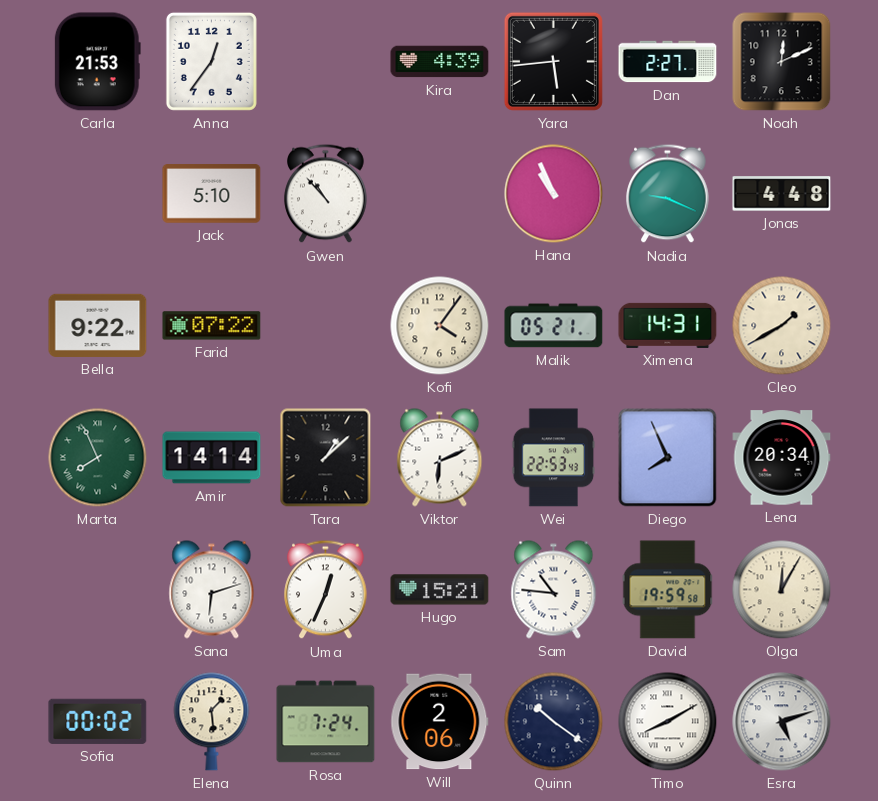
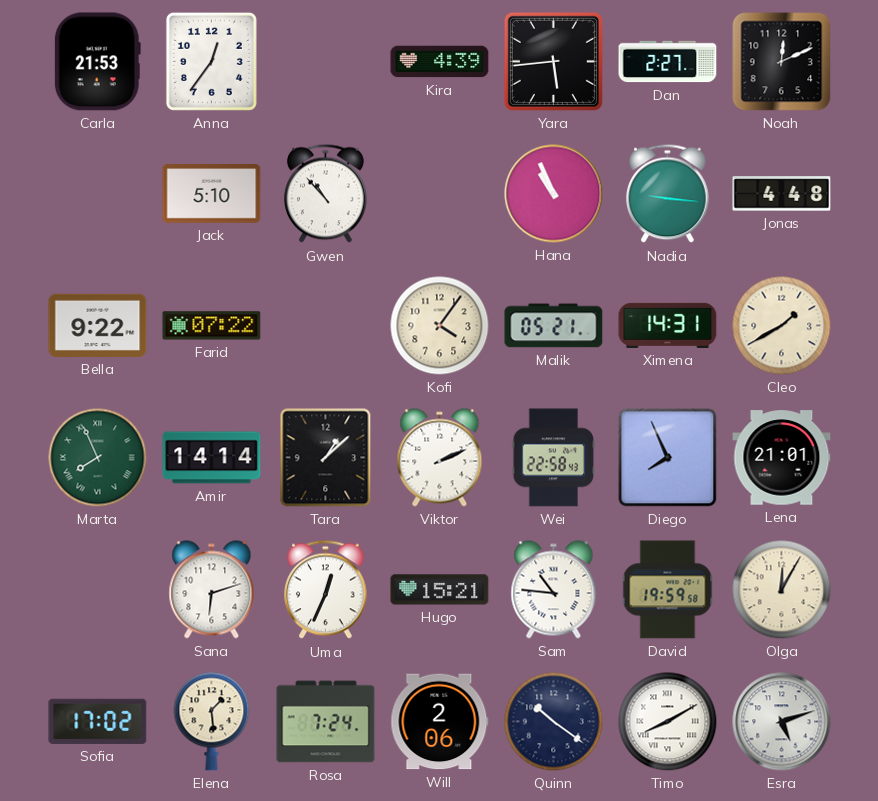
Nadia: 9:19 -> 9:16
Viktor: 6:11 -> 2:11
Wei: 22:53 -> 22:58
Lena: 20:34 -> 21:01
Sofia: 00:02 -> 17:02
